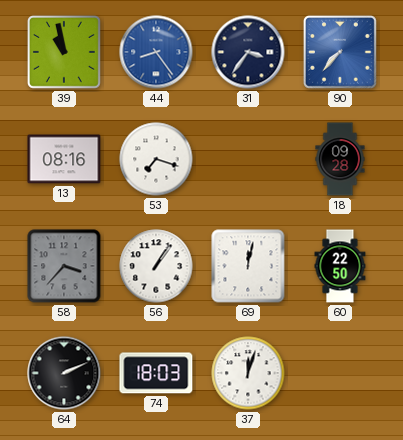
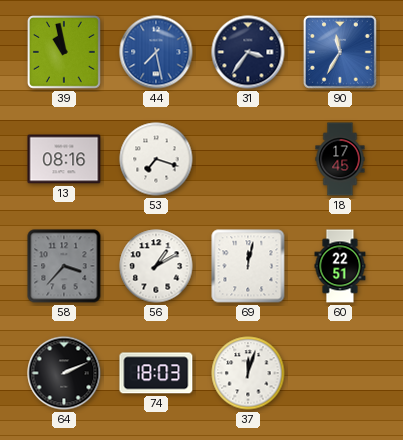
44: 8:24 -> 7:28
90: 7:37 -> 11:35
18: 09:28 -> 17:45
56: 1:06 -> 1:10
60: 22:50 -> 22:51
